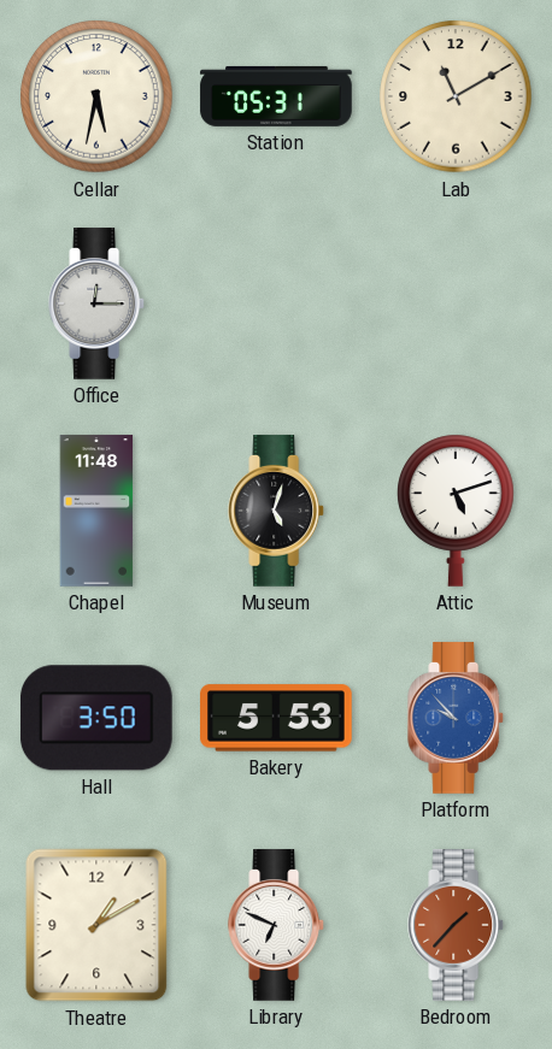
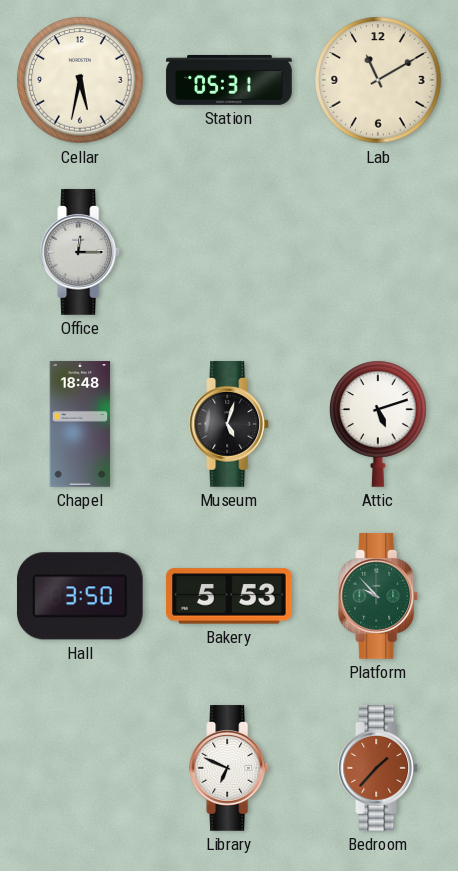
Chapel: 11:48 -> 18:48
Platform dial: blue -> green
Theatre: 1:10 -> none
